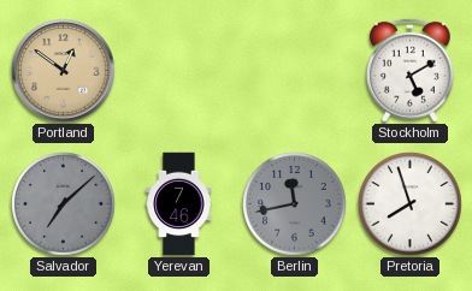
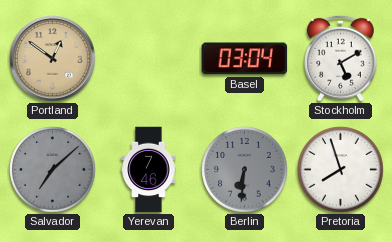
Basel: none -> 03:04
Berlin: 11:43 -> 6:31
